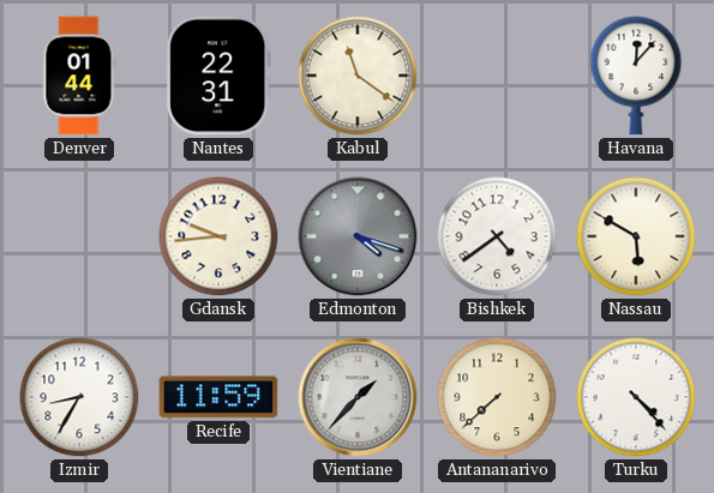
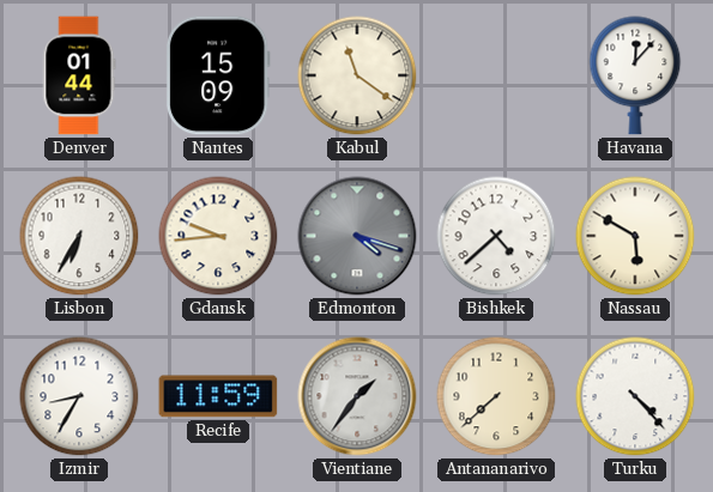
Nantes: 22:31 -> 15:09
Lisbon: none -> 6:35
Bishkek: 4:39 -> 4:38
Vientiane: 1:37 -> 1:36
